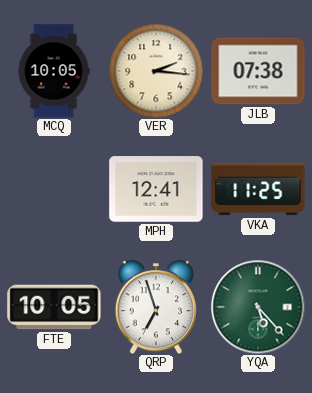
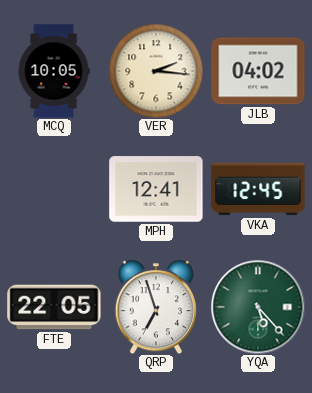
JLB: 07:38 -> 04:02
VKA: 11:25 -> 12:45
FTE: 10:05 -> 22:05
